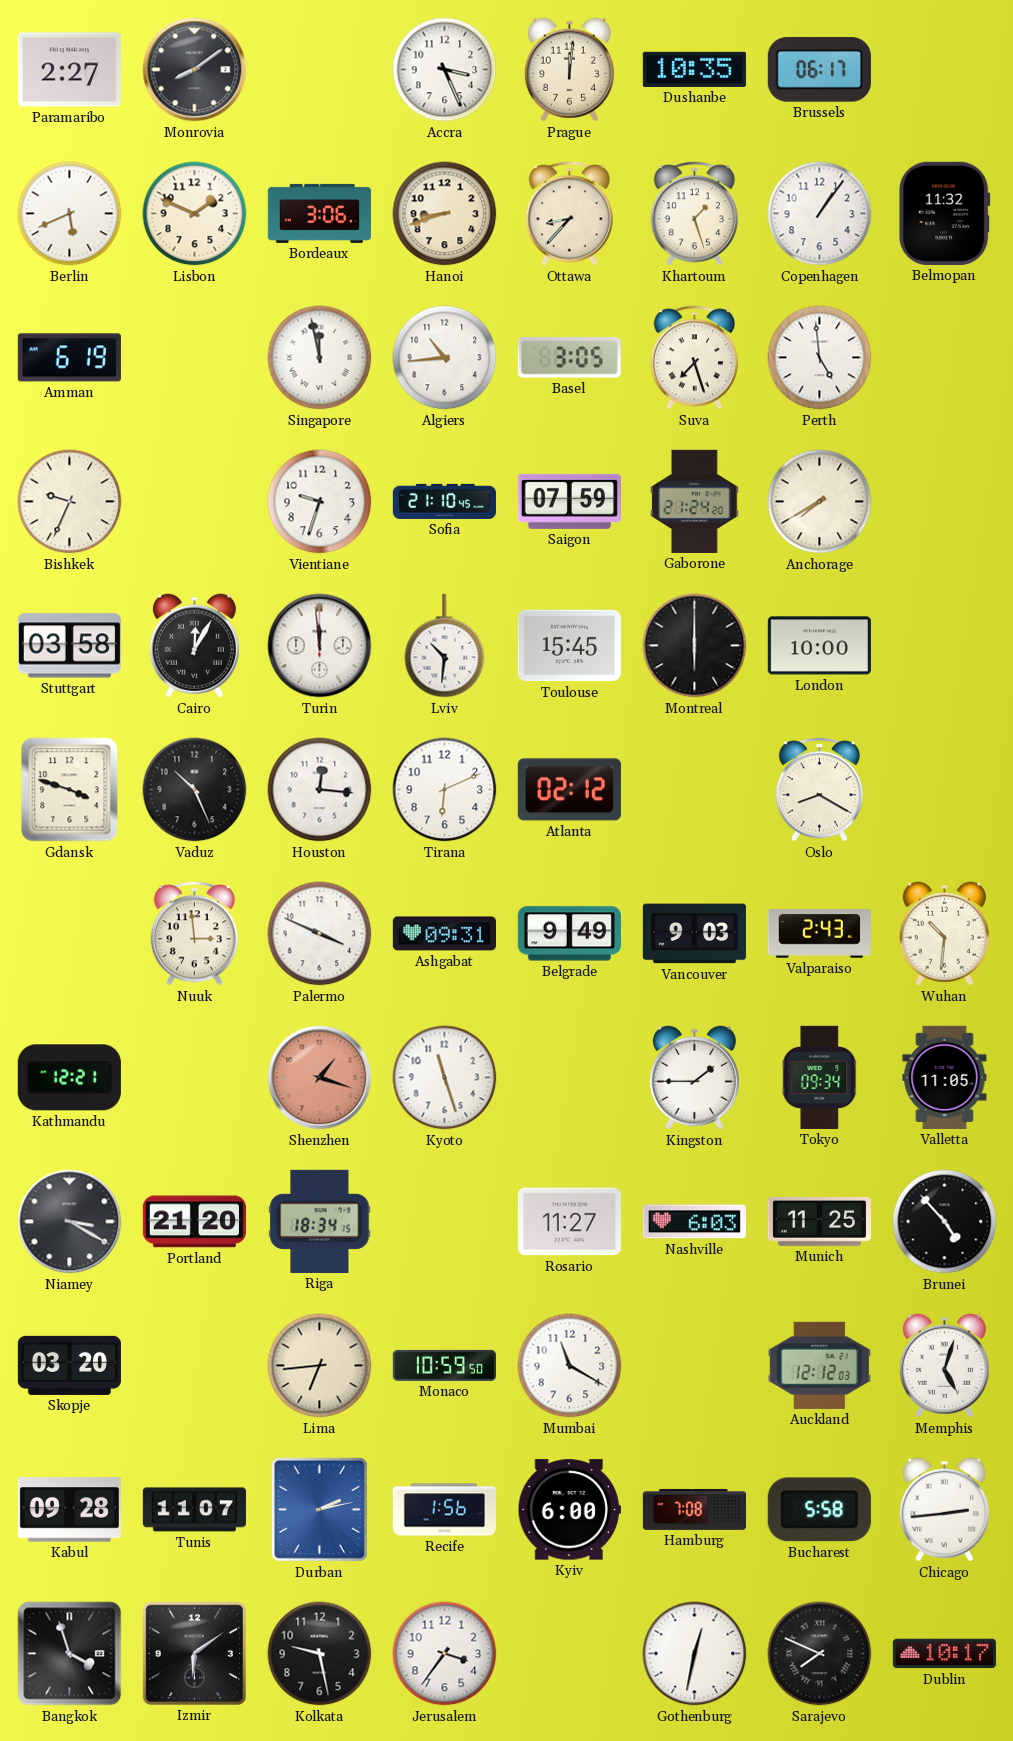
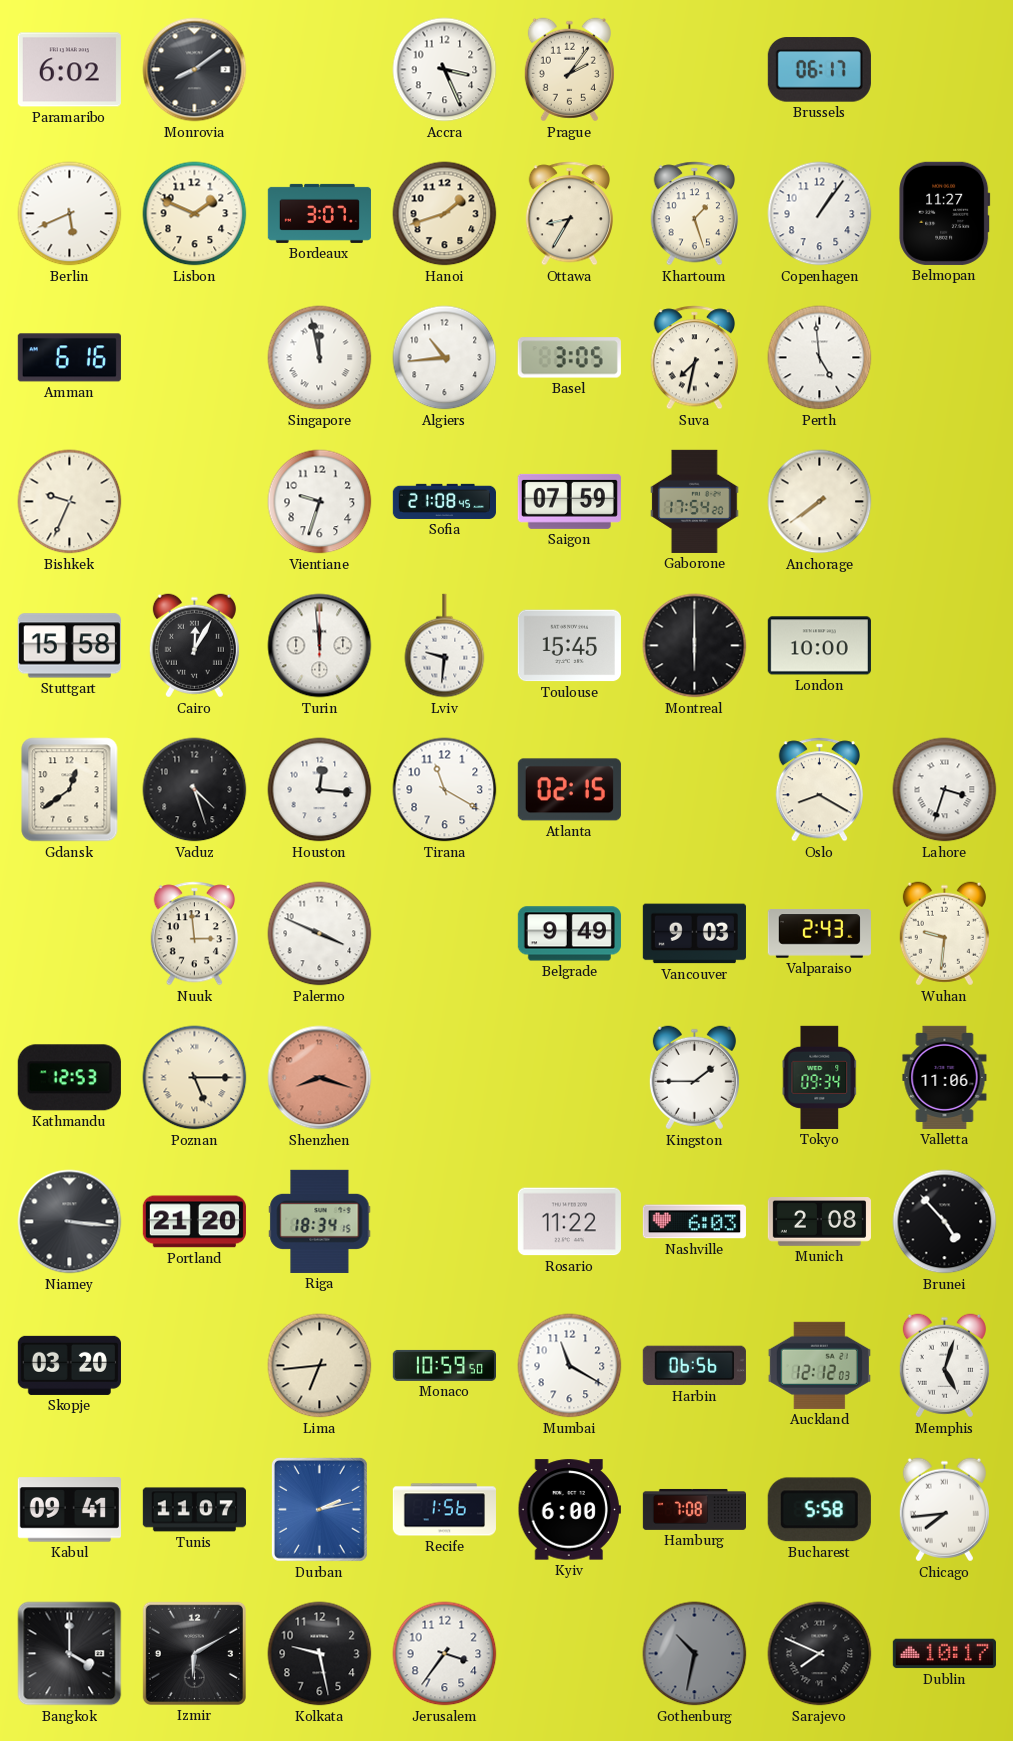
Paramaribo: 2:27 -> 6:02
Prague: 12:01 -> 2:06
Dushanbe: 10:35 -> none
Bordeaux: 3:06 -> 3:07
Hanoi: 8:42 -> 1:42
Ottawa: 8:37 -> 8:35
Belmopan: 11:32 -> 11:27
Amman: 6:19 -> 6:16
Suva: 7:27 -> 7:32
Sofia: 21:10 -> 21:08
Gaborone: 21:24 -> 17:54
Anchorage: 7:40 -> 7:39
Stuttgart: 03:58 -> 15:58
Lviv: 10:31 -> 9:31
Gdansk: 3:48 -> 12:39
Vaduz: 10:26 -> 4:27
Tirana: 6:11 -> 11:20
Atlanta: 02:12 -> 02:15
Lahore: none -> 3:33
Ashgabat: 09:31 -> none
Wuhan: 10:31 -> 9:31
Kathmandu: 12:21 -> 12:53
Poznan: none -> 5:15
Shenzhen: 1:18 -> 8:18
Kyoto: 11:27 -> none
Valletta: 11:05 -> 11:06
Niamey: 3:20 -> 3:16
Rosario: 11:27 -> 11:22
Munich: 11:25 -> 2:08
Harbin: none -> 06:56
Kabul: 09:28 -> 09:41
Chicago: 2:44 -> 7:44
Bangkok: 3:57 -> 4:00
Izmir: 6:09 -> 6:10
Gothenburg: 12:32 -> 10:32
Gothenburg dial: white -> grey
